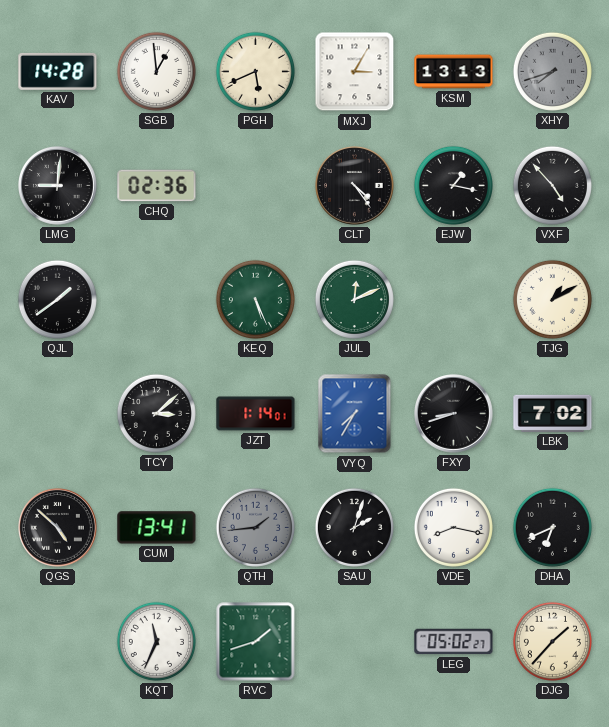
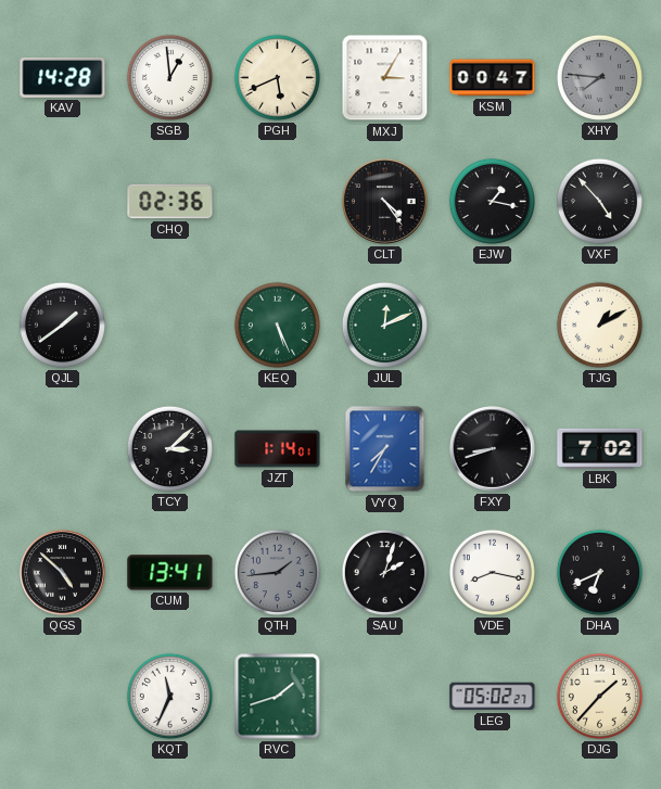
KSM: 13:13 -> 00:47
XHY: 7:42 -> 7:46
LMG: 9:01 -> none
